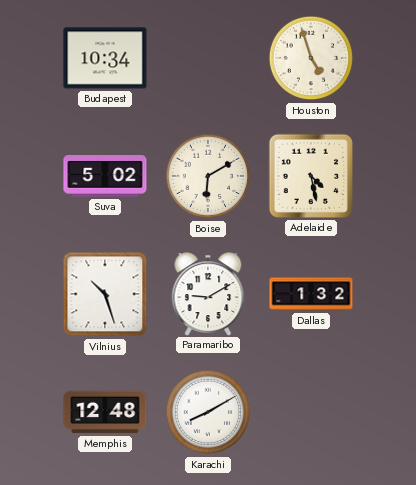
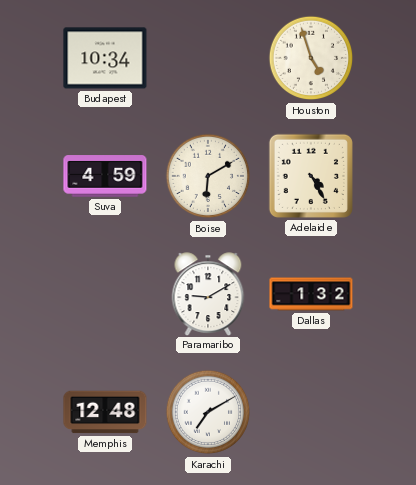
Suva: 5:02 -> 4:59
Adelaide: 4:28 -> 4:25
Vilnius: 10:27 -> none
Karachi: 8:10 -> 7:10
